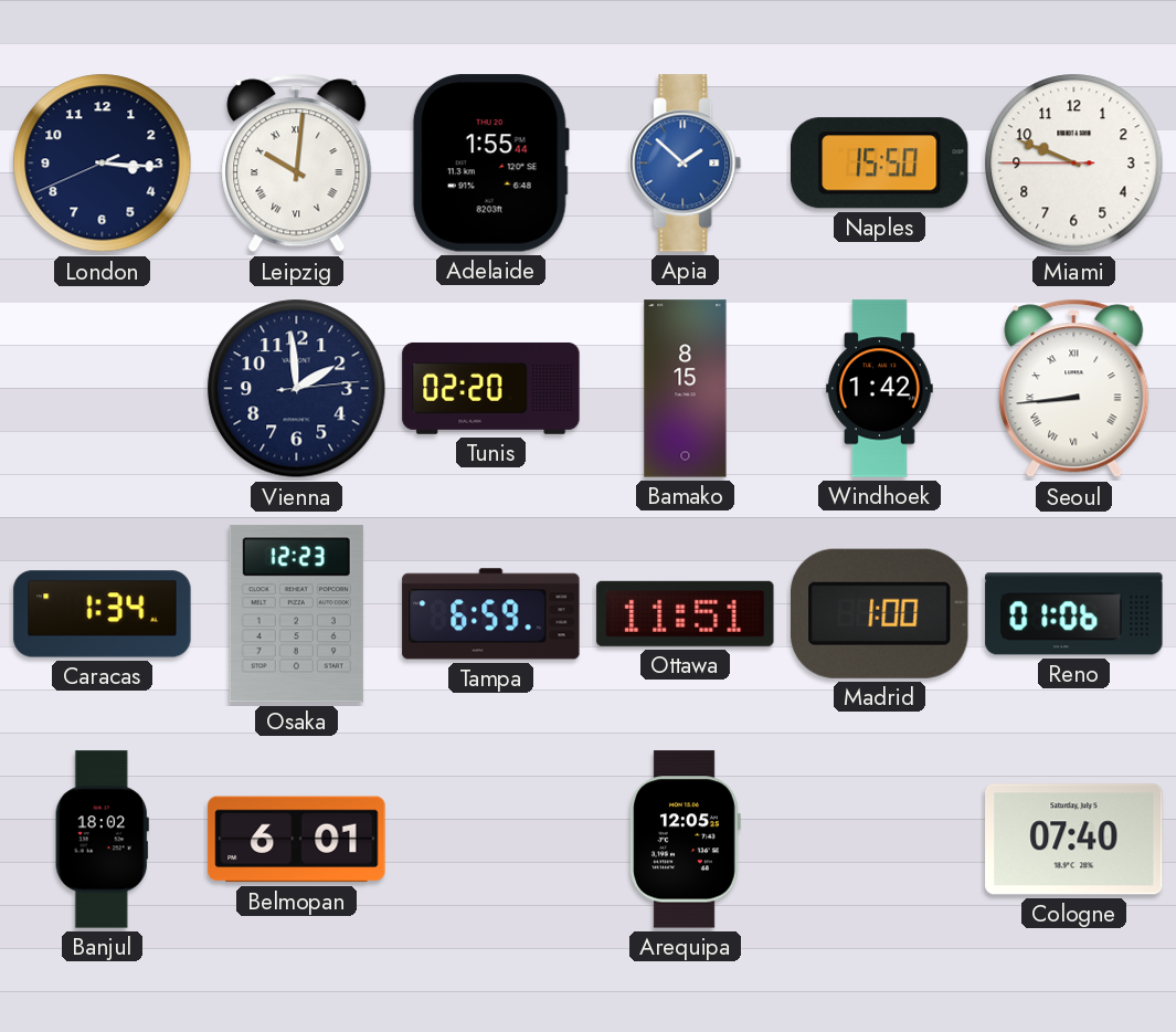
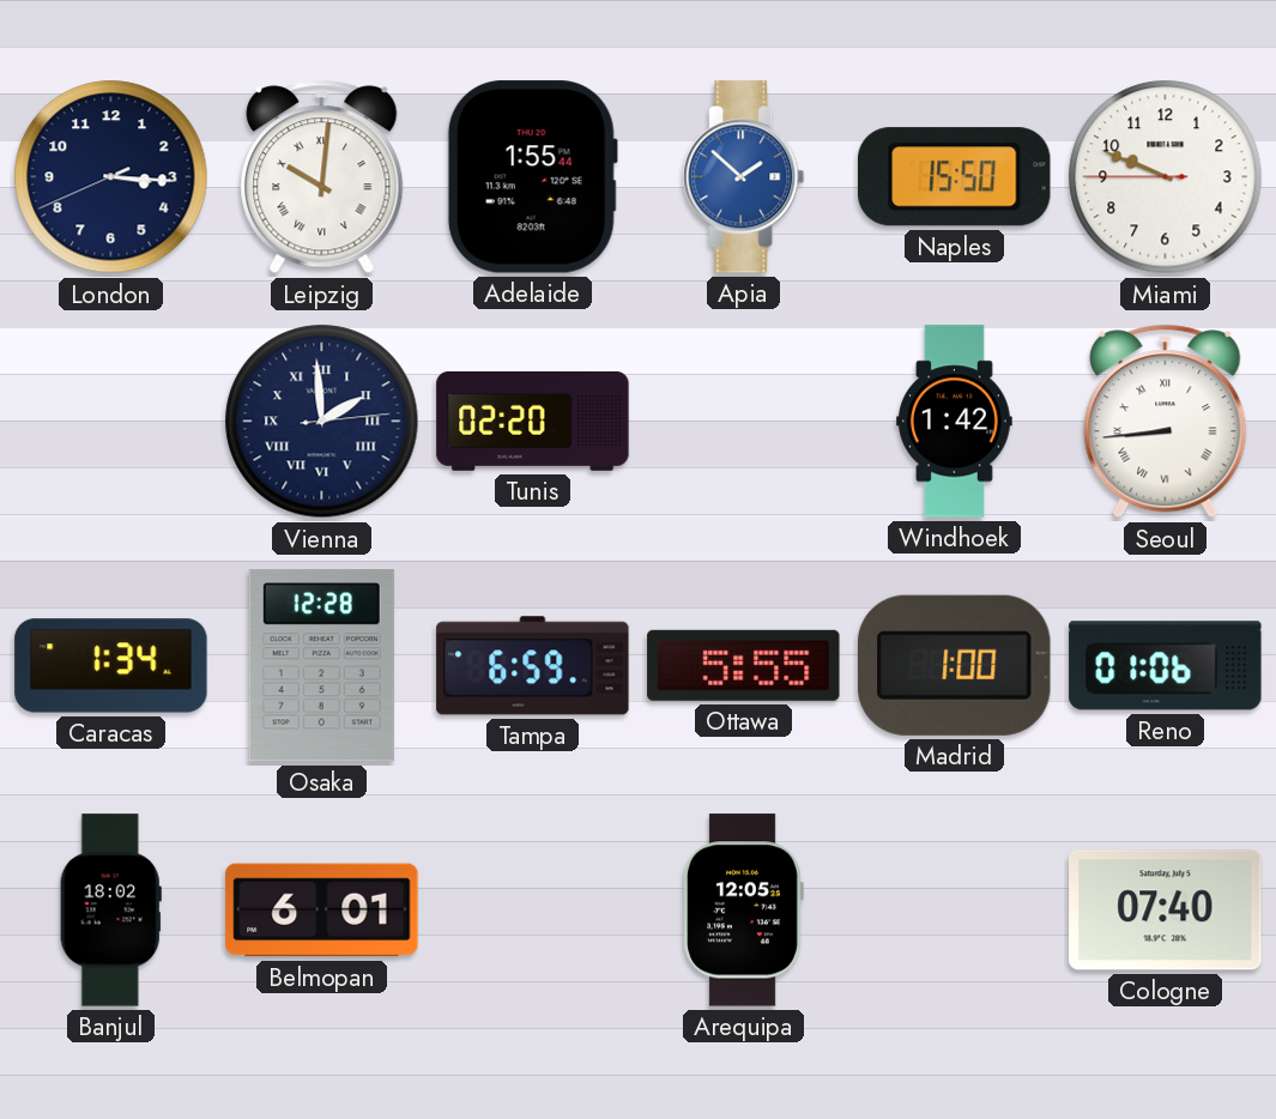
Vienna numerals: Arabic -> Roman
Bamako: 8:15 -> none
Osaka: 12:23 -> 12:28
Ottawa: 11:51 -> 5:55
